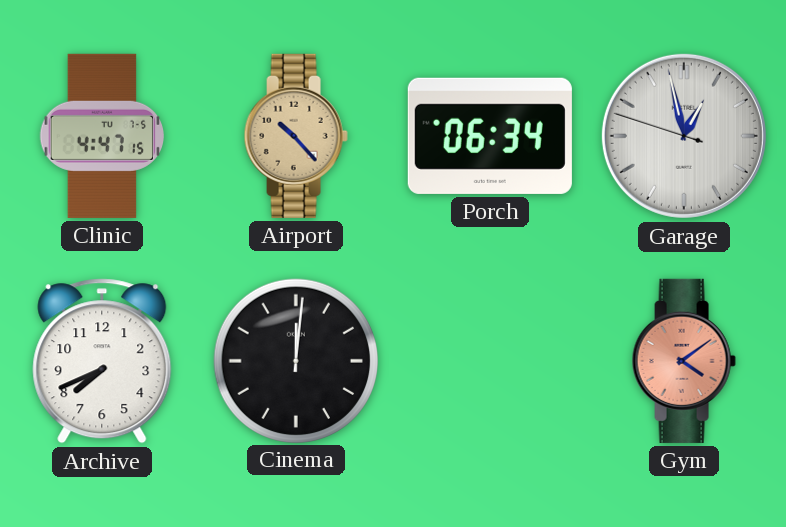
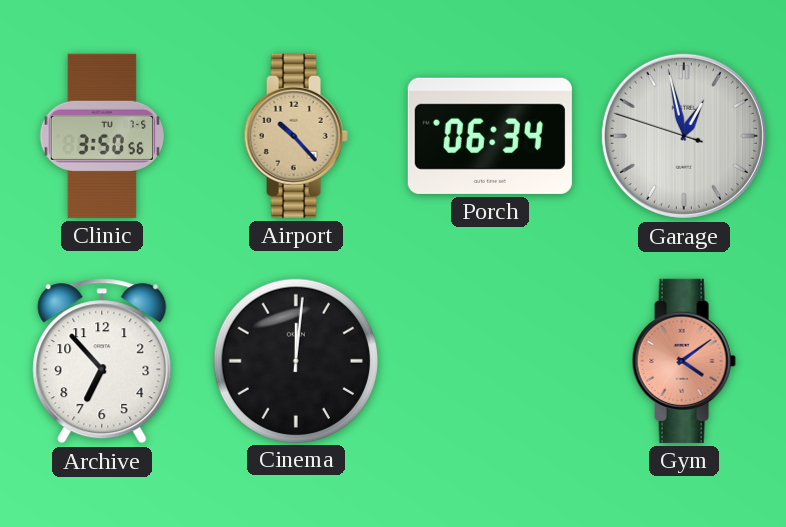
Clinic: 4:47 -> 3:50
Archive: 7:41 -> 6:53
